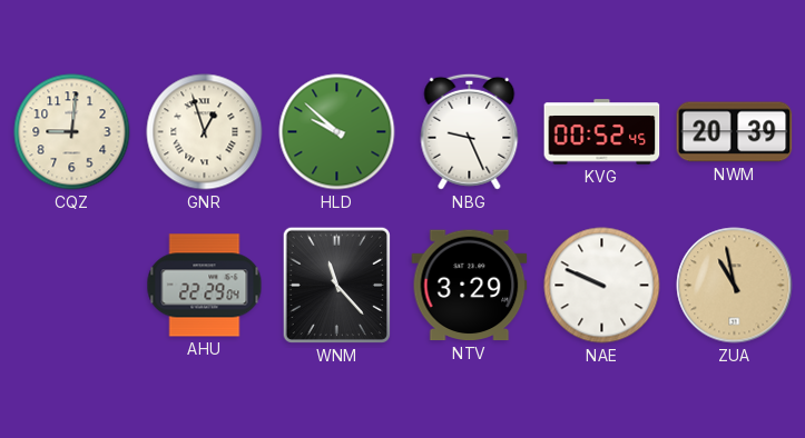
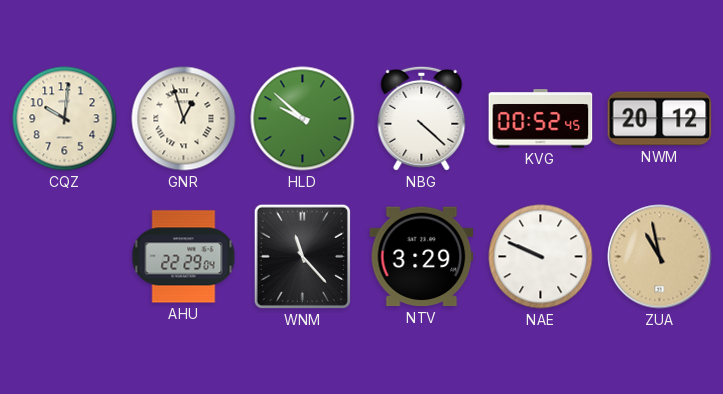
CQZ: 9:01 -> 10:01
NBG: 9:26 -> 4:22
NWM: 20:39 -> 20:12
